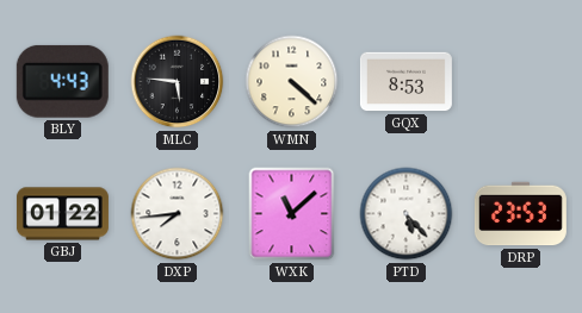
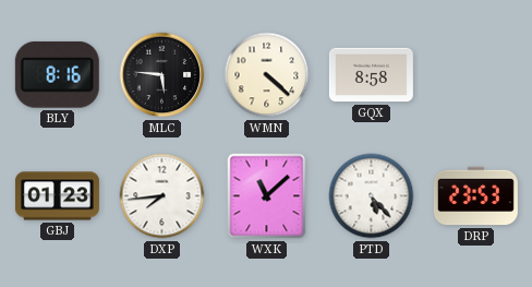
BLY: 4:43 -> 8:16
GQX: 8:53 -> 8:58
GBJ: 01:22 -> 01:23
